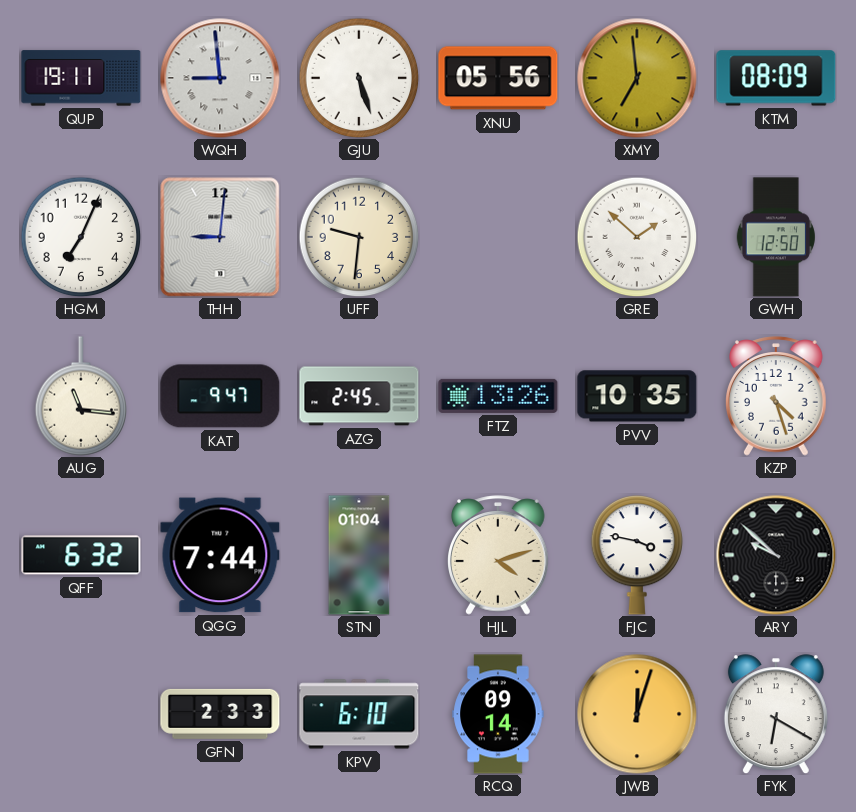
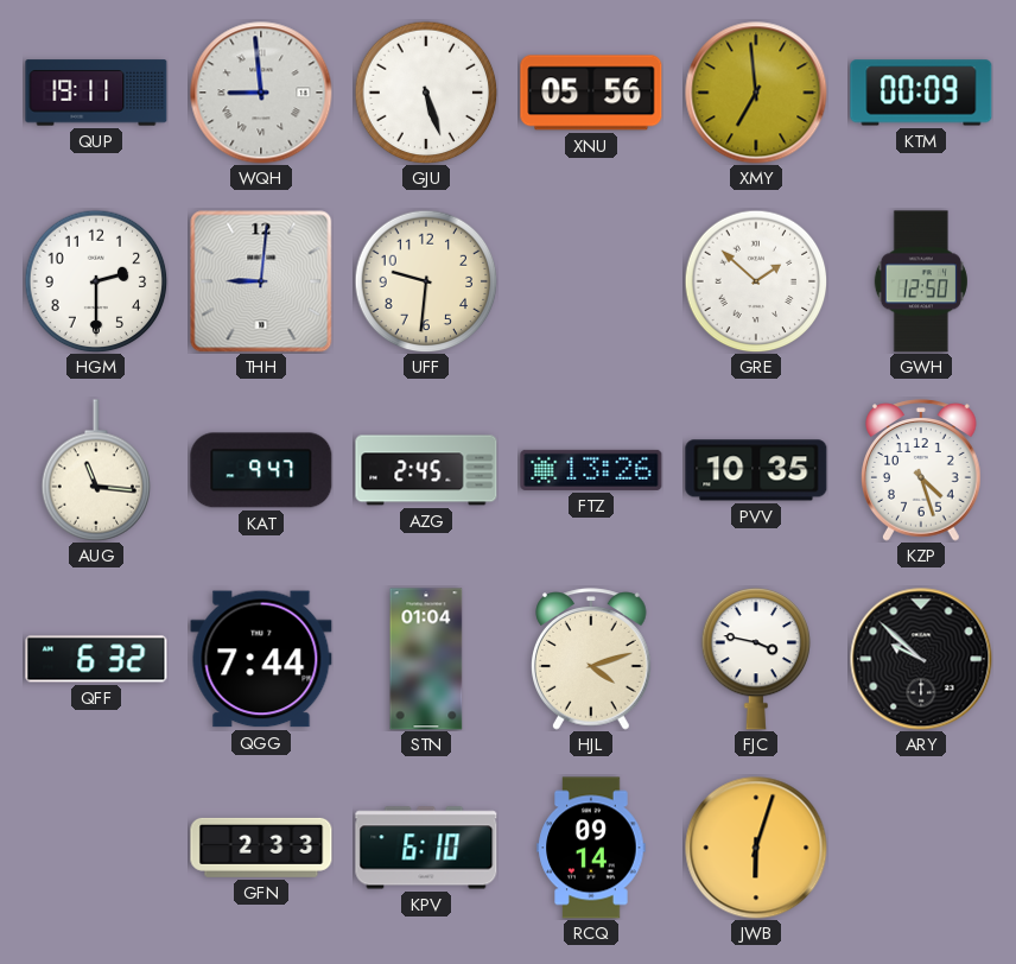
KTM: 08:09 -> 00:09
HGM: 7:04 -> 2:30
JWB: 12:03 -> 6:03
FYK: 6:20 -> none
